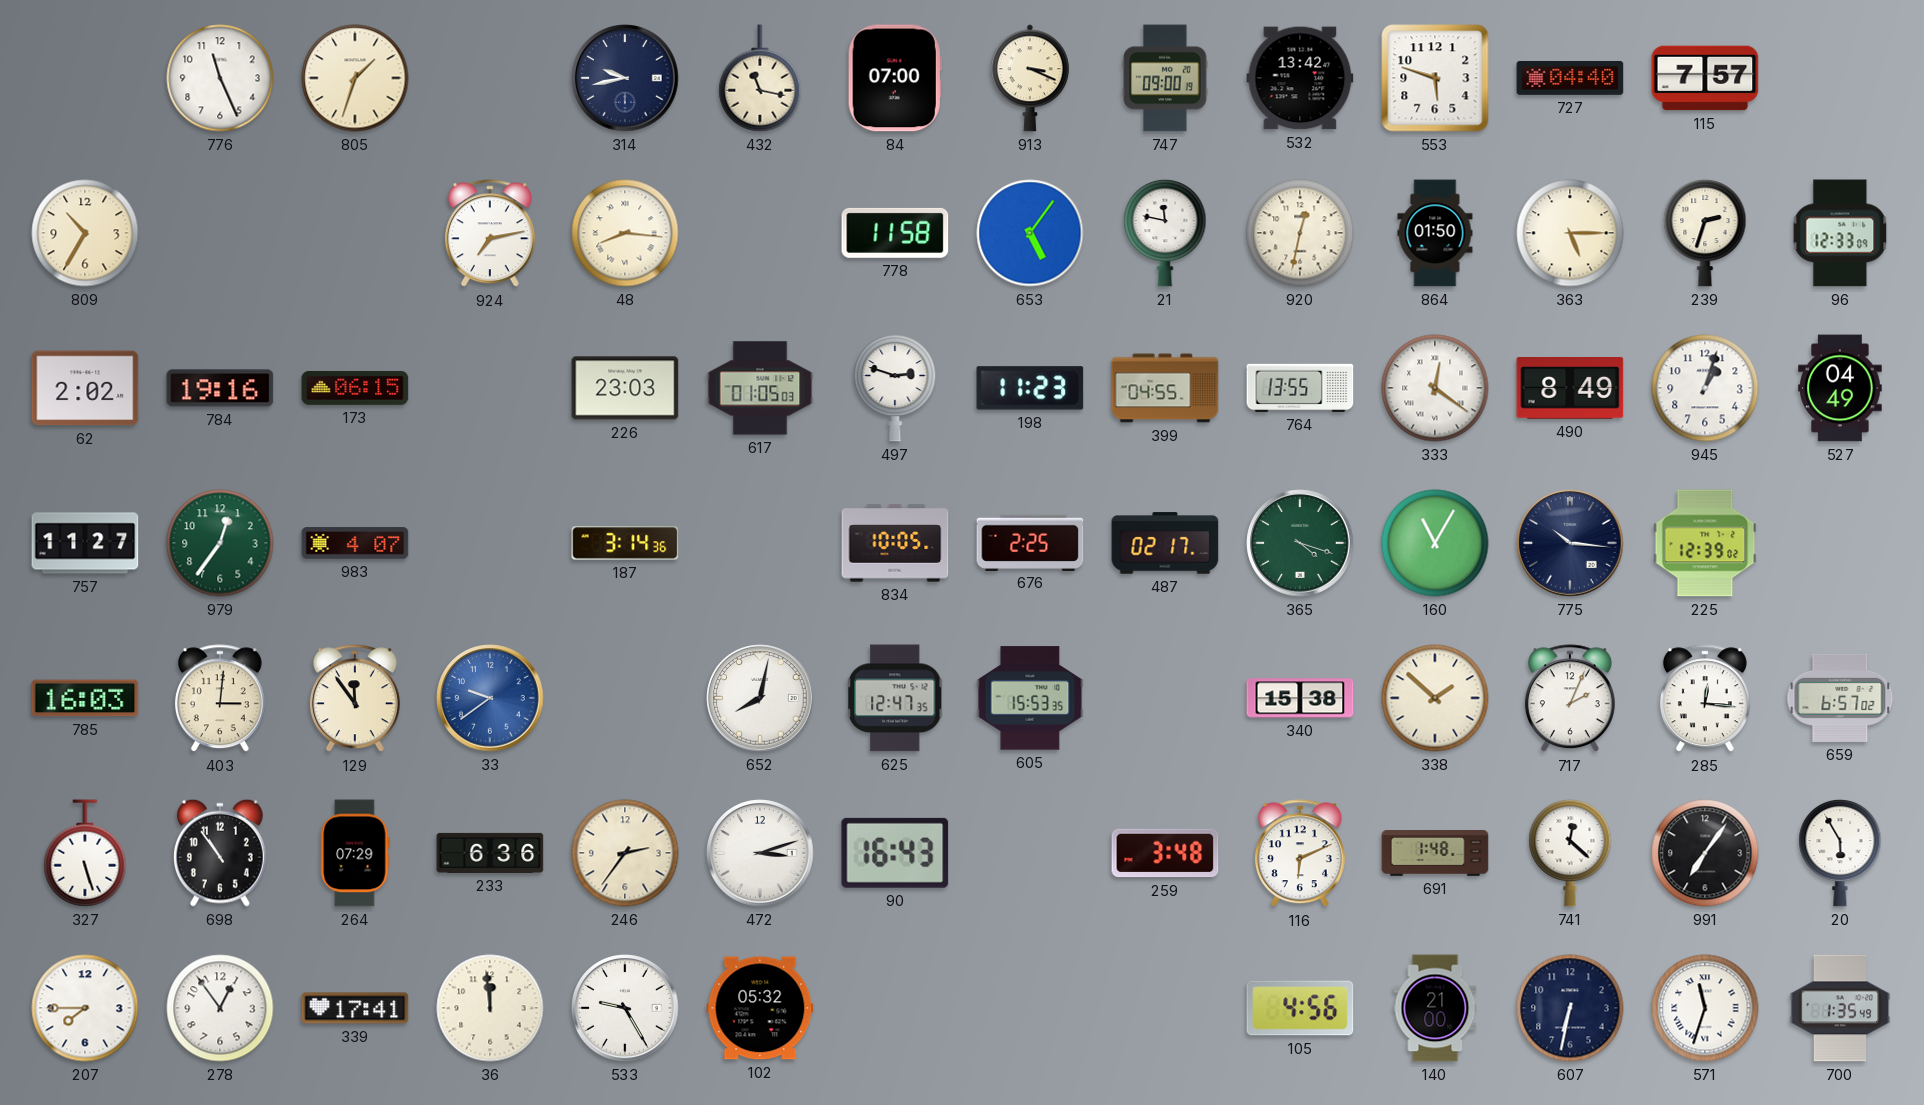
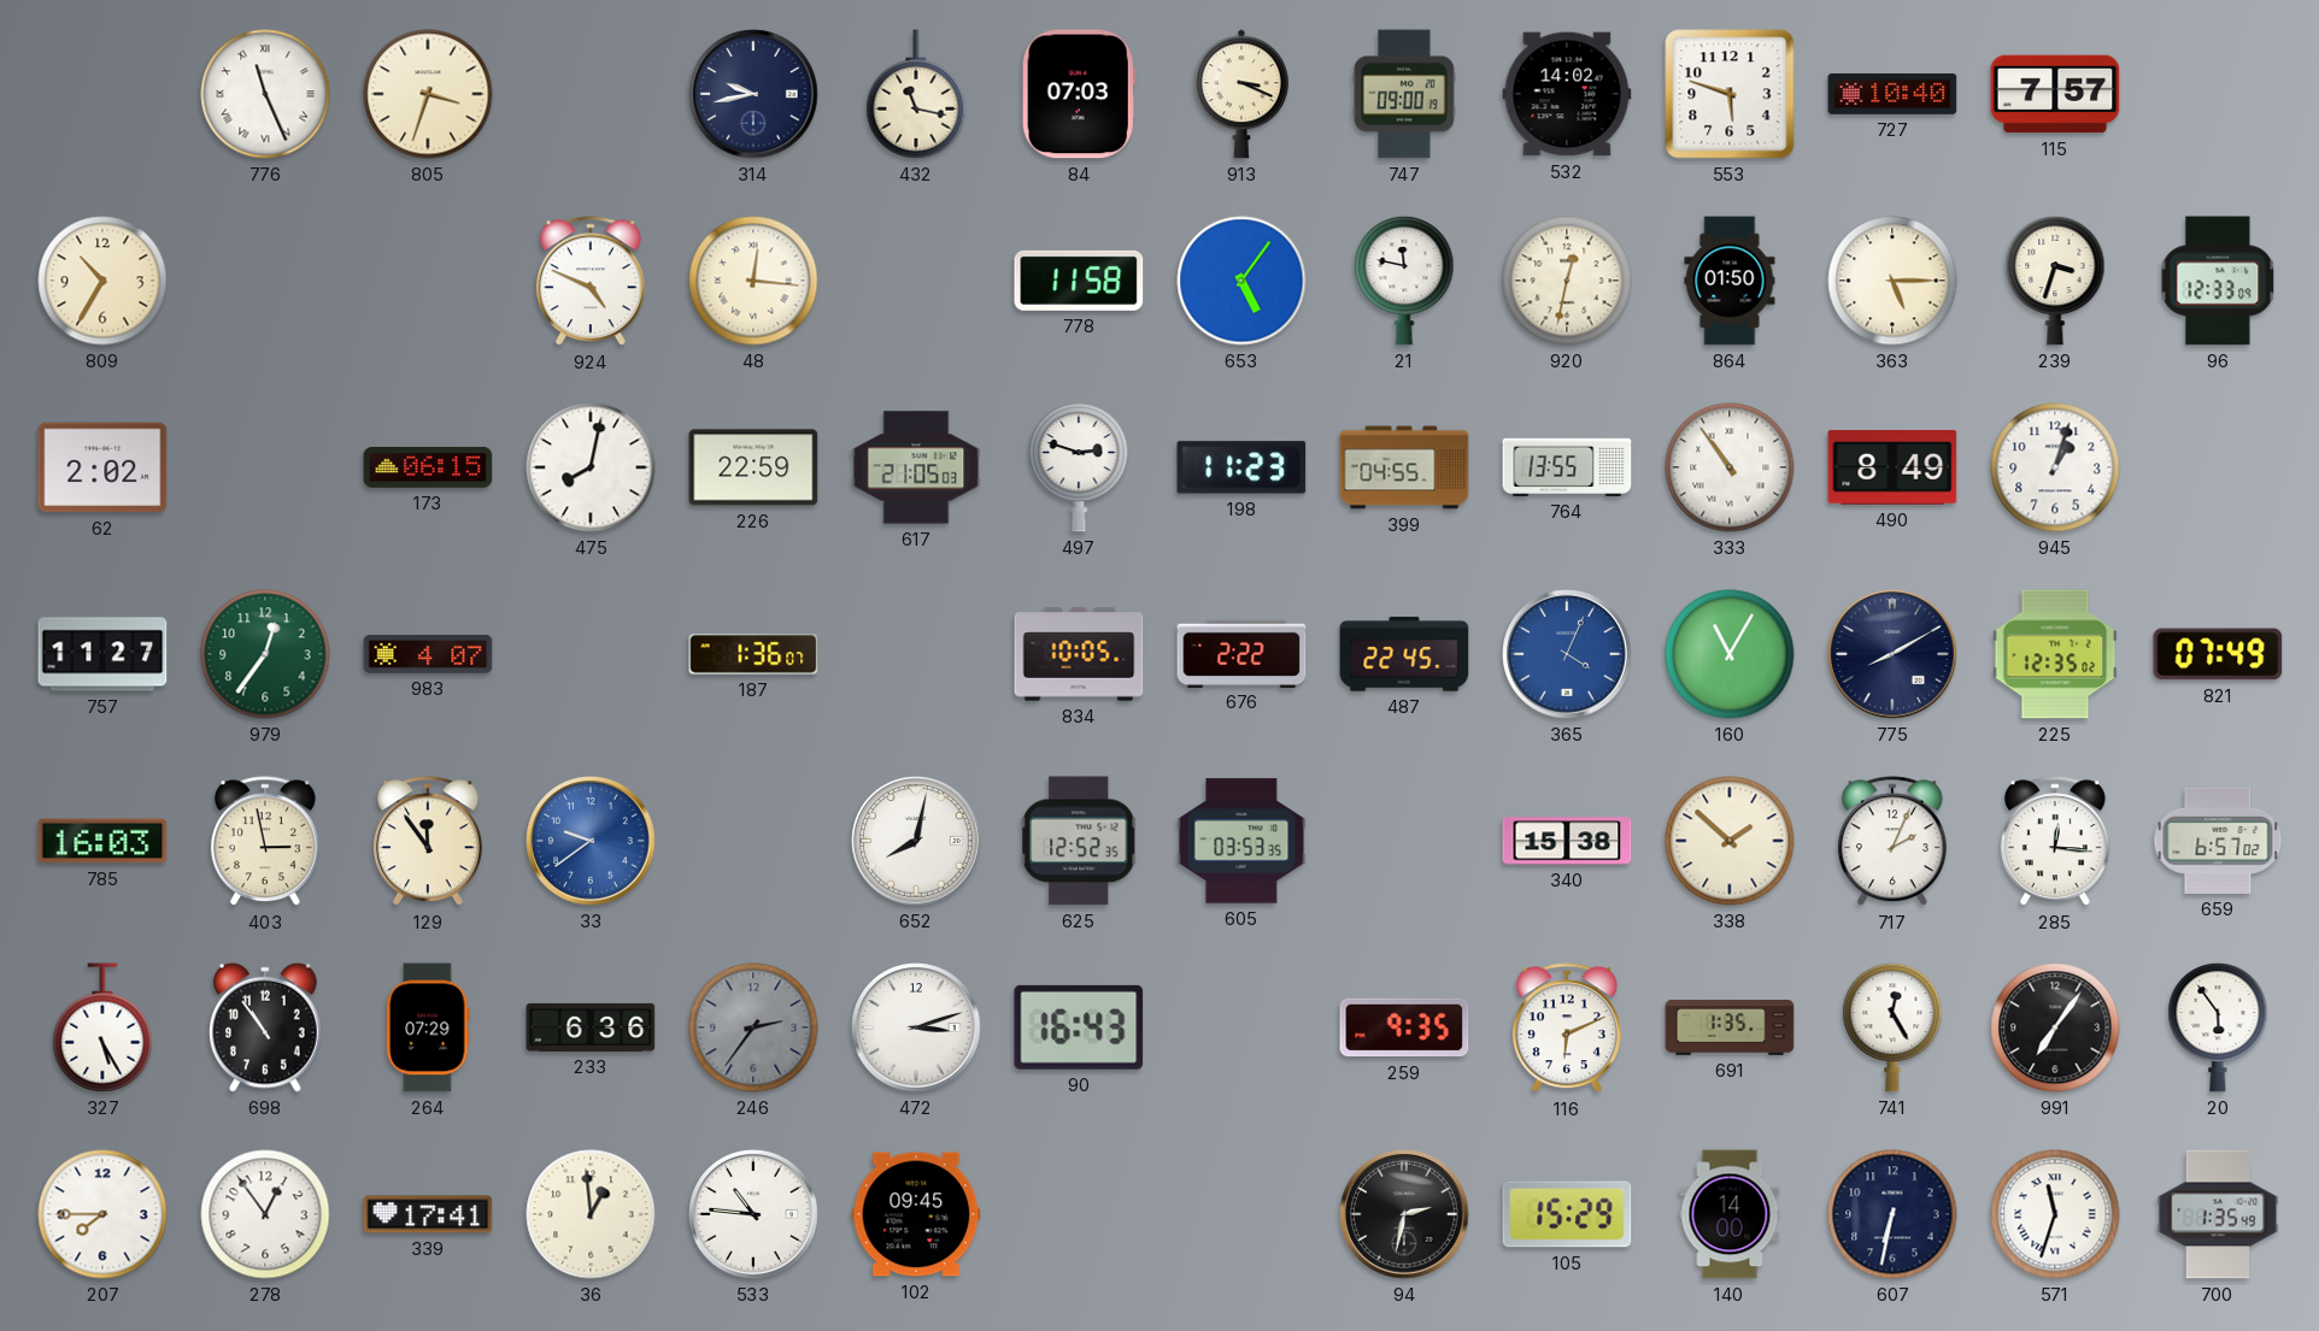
776 numerals: Arabic -> Roman
805: 1:33 -> 3:33
84: 07:00 -> 07:03
532: 13:42 -> 14:02
727: 04:40 -> 10:40
924: 7:13 -> 4:49
48: 8:16 -> 12:16
239: 2:33 -> 3:33
784: 19:16 -> none
475: none -> 8:02
226: 23:03 -> 22:59
617: 01:05 -> 21:05
333: 12:21 -> 10:54
527: 04:49 -> none
187: 3:14 -> 1:36
676: 2:25 -> 2:22
487: 02:17 -> 22:45
365: 4:18 -> 4:04
365 dial: green -> blue
775: 10:16 -> 8:10
225: 12:39 -> 12:35
821: none -> 07:49
403: 3:01 -> 2:58
625: 12:47 -> 12:52
605: 15:53 -> 03:53
327: 5:27 -> 5:25
246 dial: cream -> grey
259: 3:48 -> 9:35
691: 1:48 -> 1:35
741: 12:22 -> 12:25
20: 5:55 -> 5:54
36: 11:59 -> 12:59
533: 9:25 -> 10:46
102: 05:32 -> 09:45
94: none -> 2:32
105: 4:56 -> 15:29
140: 21:00 -> 14:00
